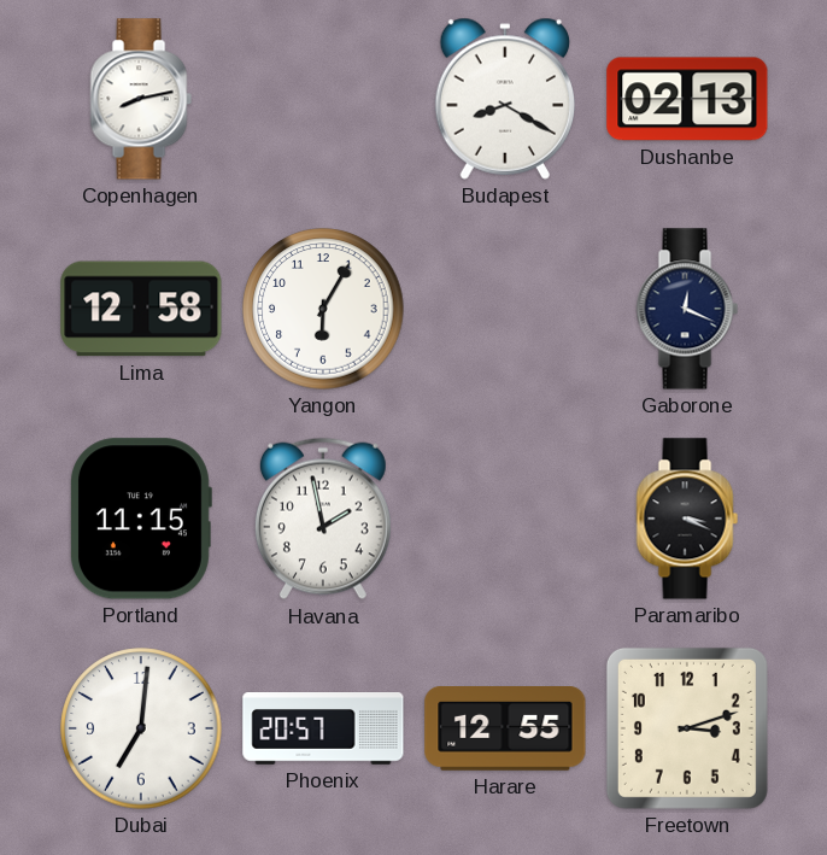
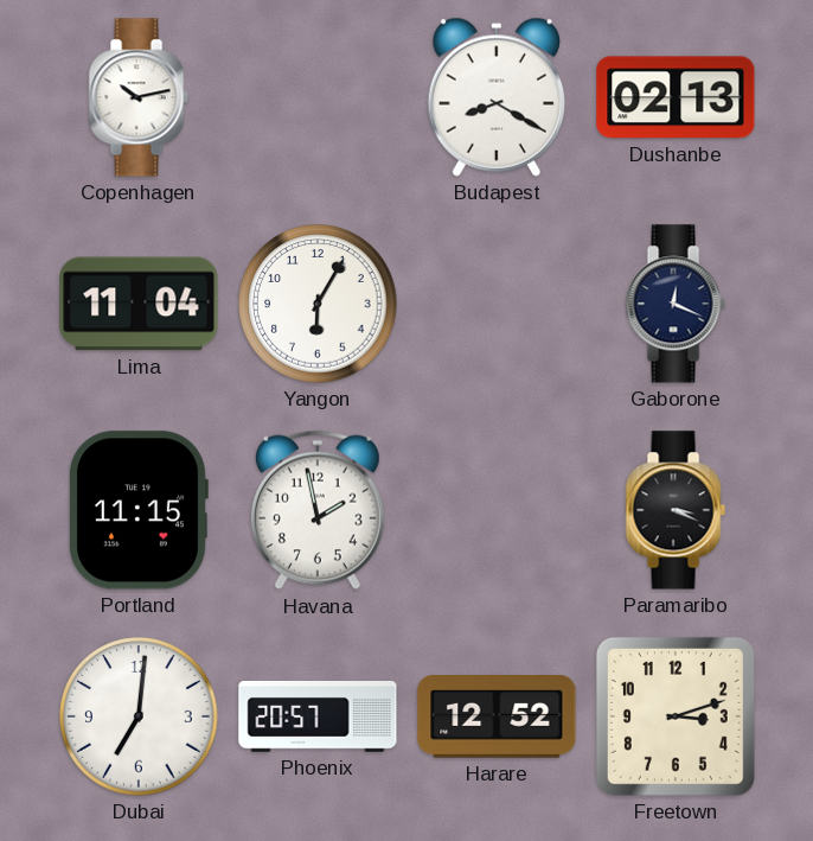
Copenhagen: 8:13 -> 10:13
Lima: 12:58 -> 11:04
Harare: 12:55 -> 12:52
